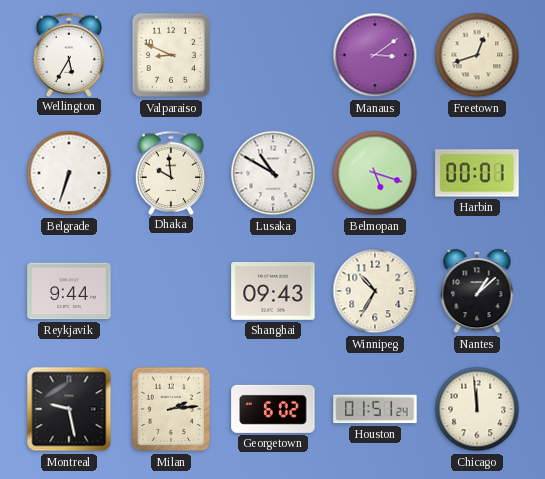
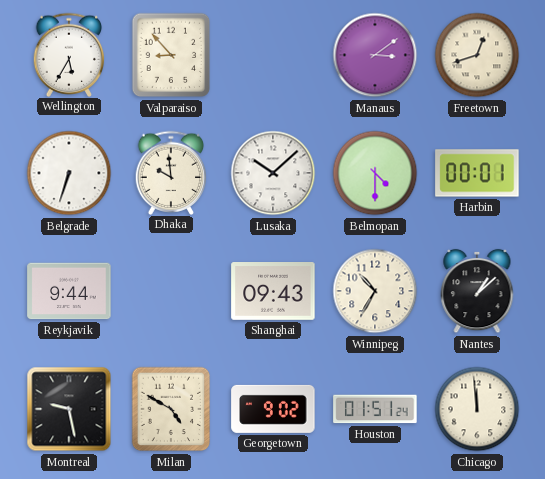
Valparaiso: 8:49 -> 8:53
Lusaka: 10:50 -> 10:08
Belmopan: 5:18 -> 4:30
Milan: 2:14 -> 4:50
Georgetown: 6:02 -> 9:02
